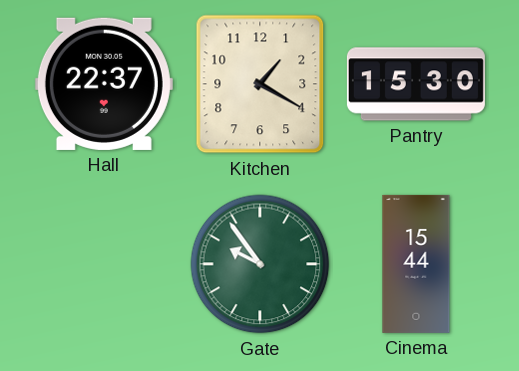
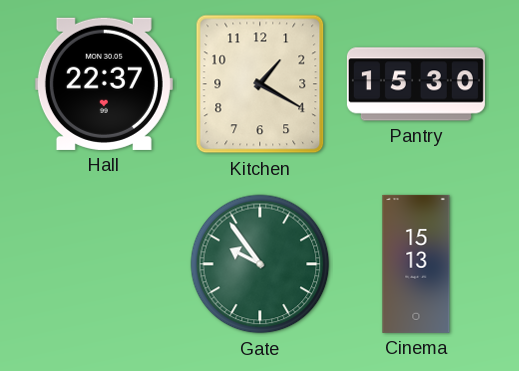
Cinema: 15:44 -> 15:13
